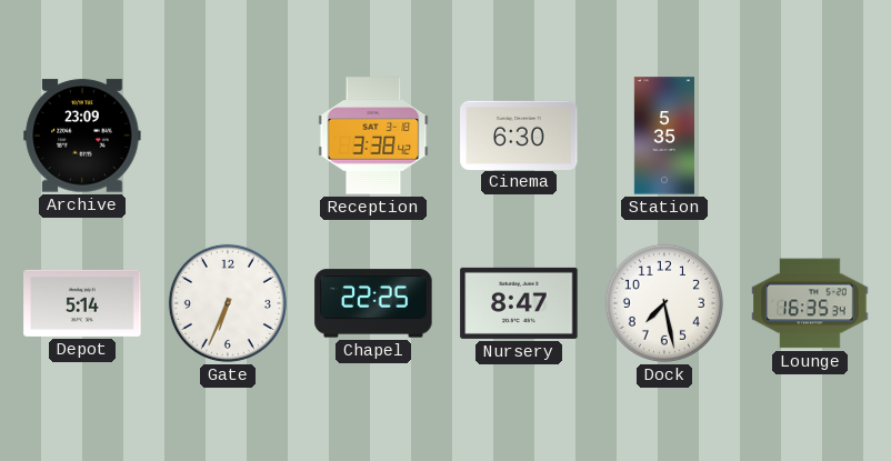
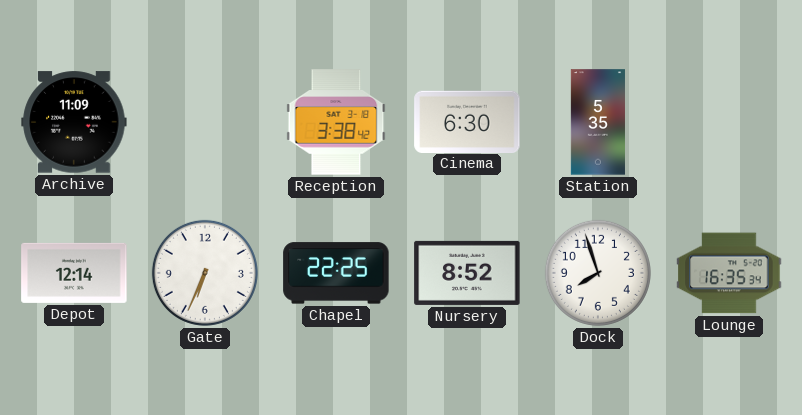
Archive: 23:09 -> 11:09
Depot: 5:14 -> 12:14
Nursery: 8:47 -> 8:52
Dock: 7:28 -> 7:57
